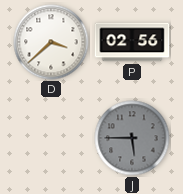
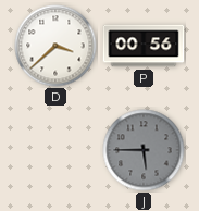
P: 02:56 -> 00:56
